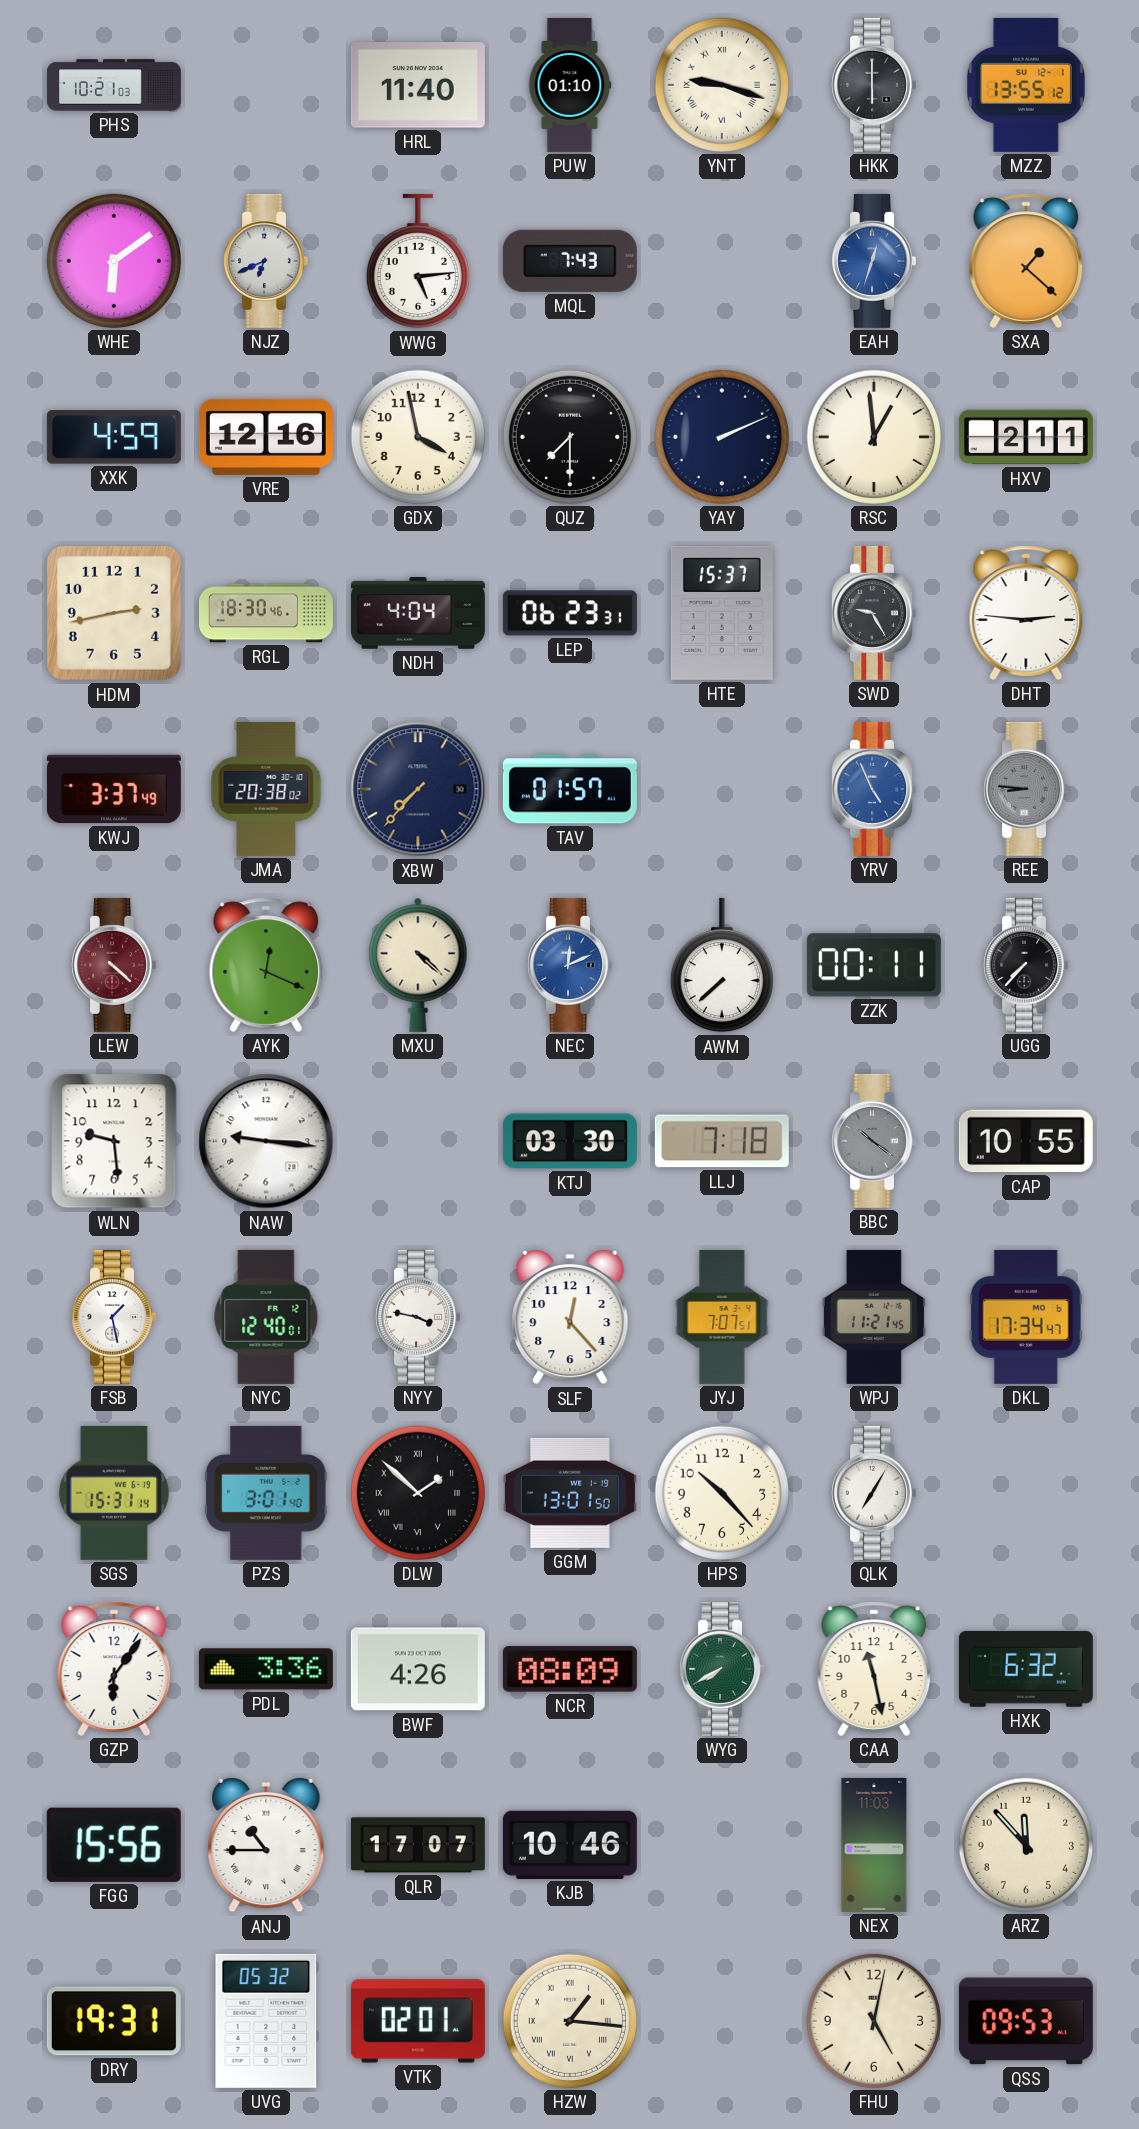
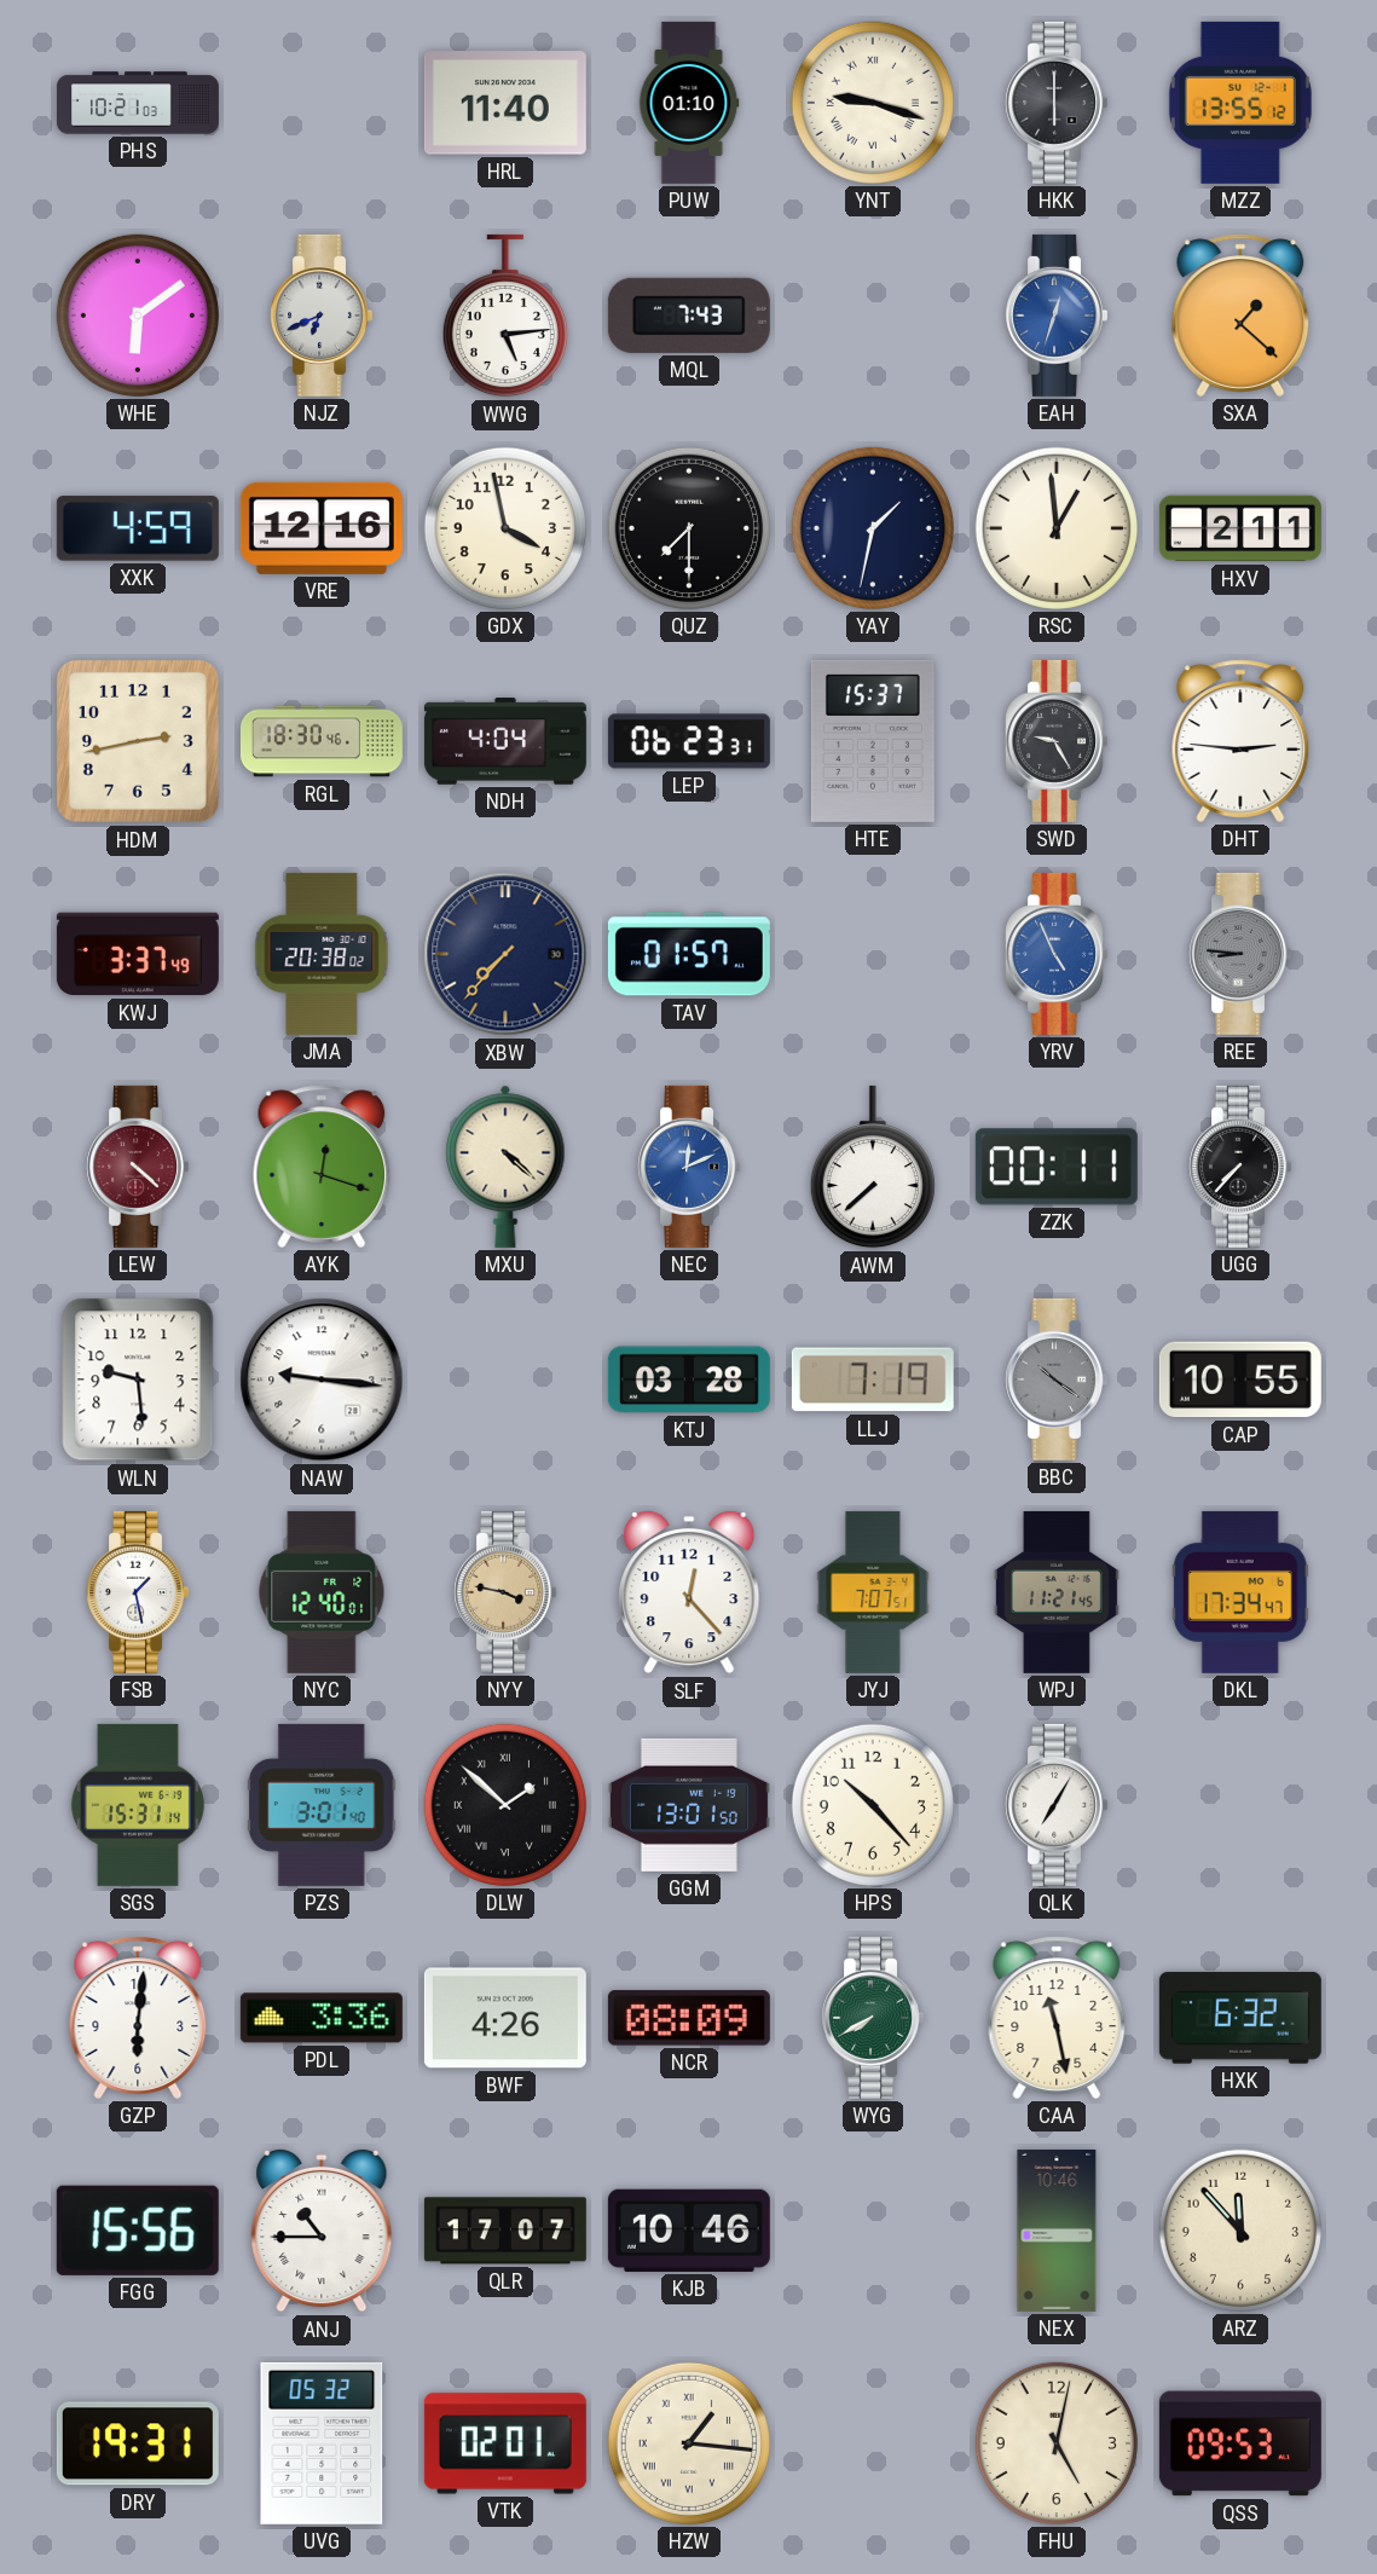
YAY: 2:11 -> 1:32
AYK: 12:19 -> 12:18
KTJ: 03:30 -> 03:28
LLJ: 7:18 -> 7:19
NYY dial: white -> champagne
GZP: 6:06 -> 6:01
NEX: 11:03 -> 10:46
